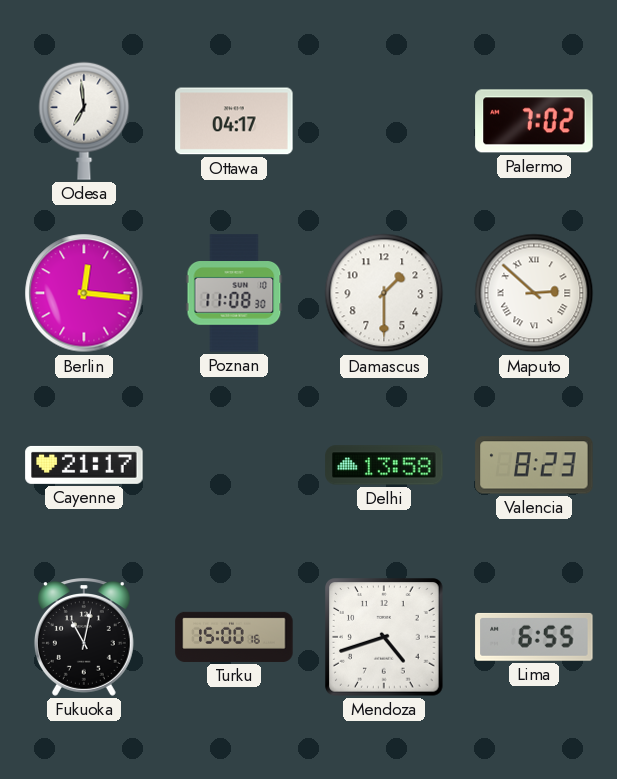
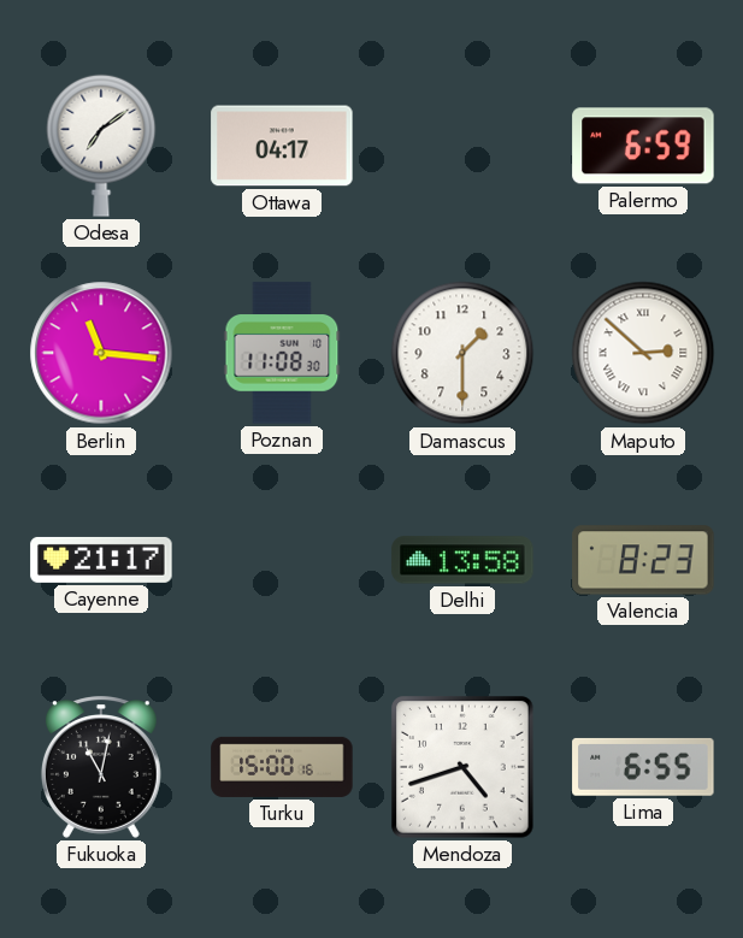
Odesa: 6:59 -> 7:09
Palermo: 7:02 -> 6:59
Berlin: 12:16 -> 11:16
